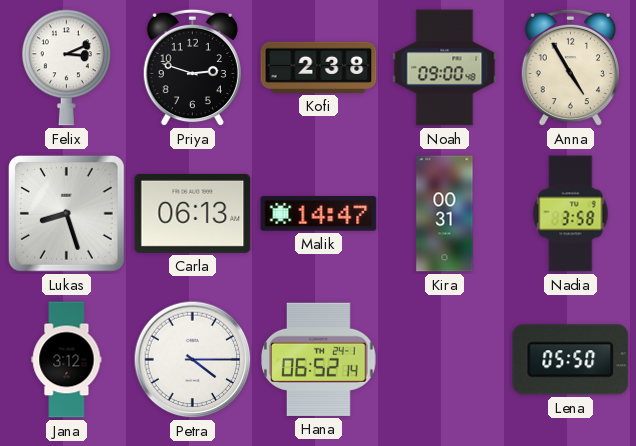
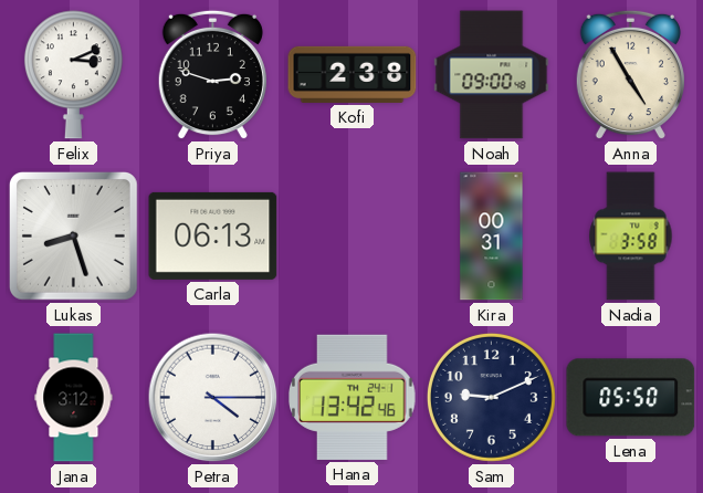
Malik: 14:47 -> none
Hana: 06:52 -> 13:42
Sam: none -> 9:11
